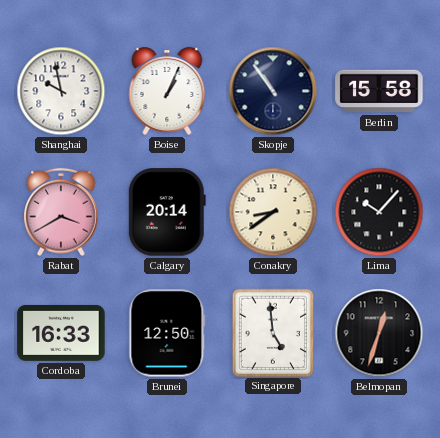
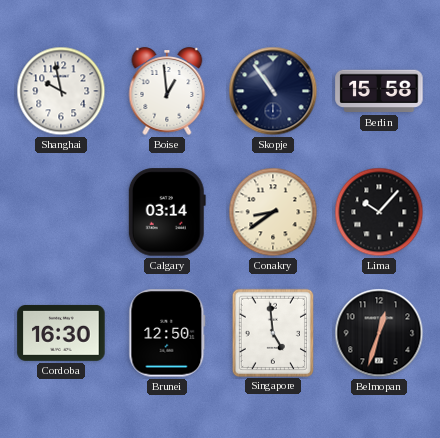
Boise: 1:04 -> 12:59
Rabat: 3:40 -> none
Calgary: 20:14 -> 03:14
Cordoba: 16:33 -> 16:30
